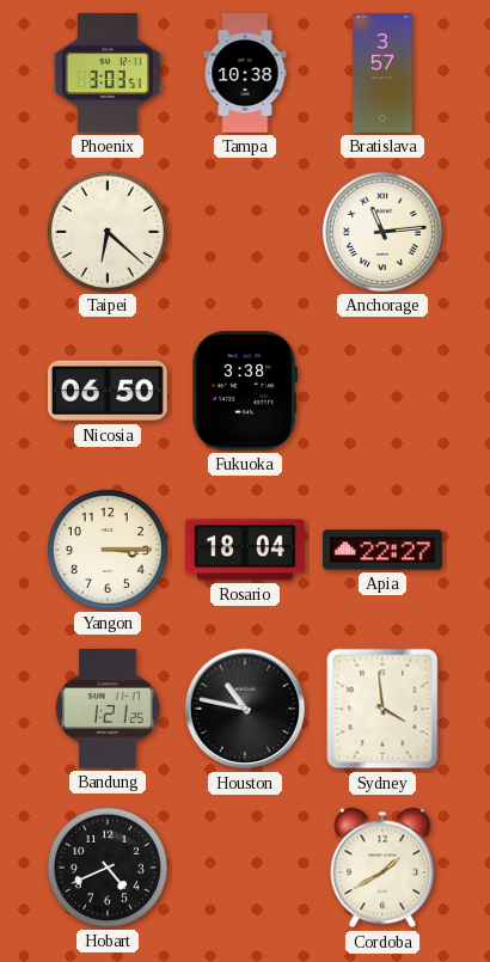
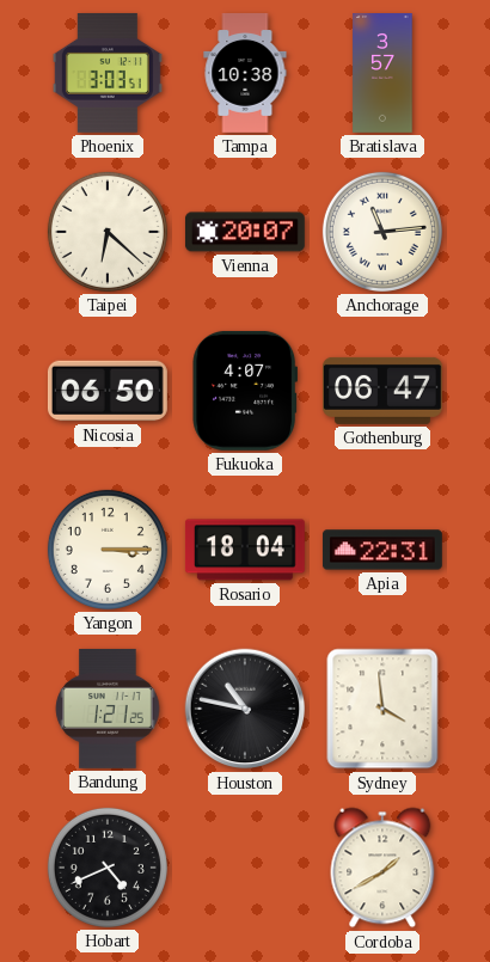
Vienna: none -> 20:07
Fukuoka: 3:38 -> 4:07
Gothenburg: none -> 06:47
Apia: 22:27 -> 22:31
